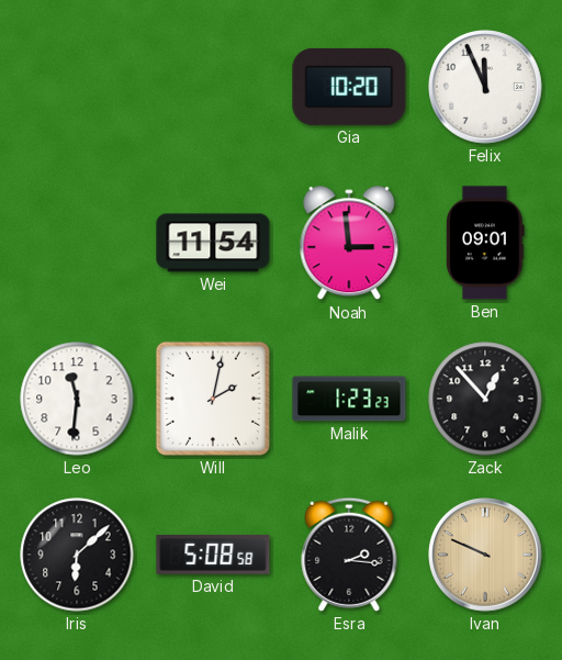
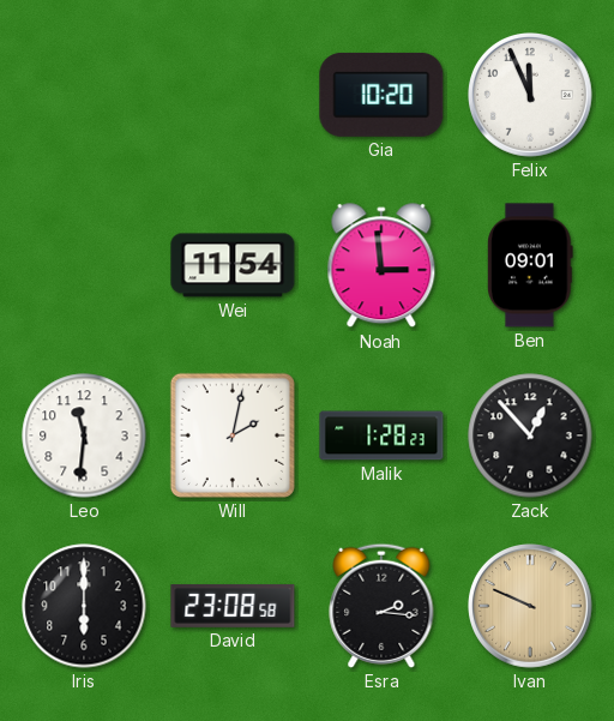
Malik: 1:23 -> 1:28
Iris: 6:08 -> 6:00
David: 5:08 -> 23:08
